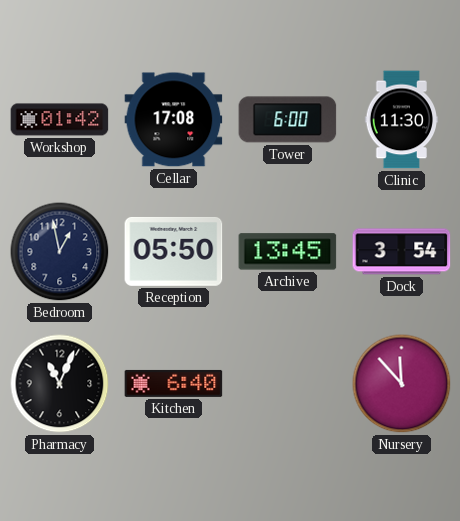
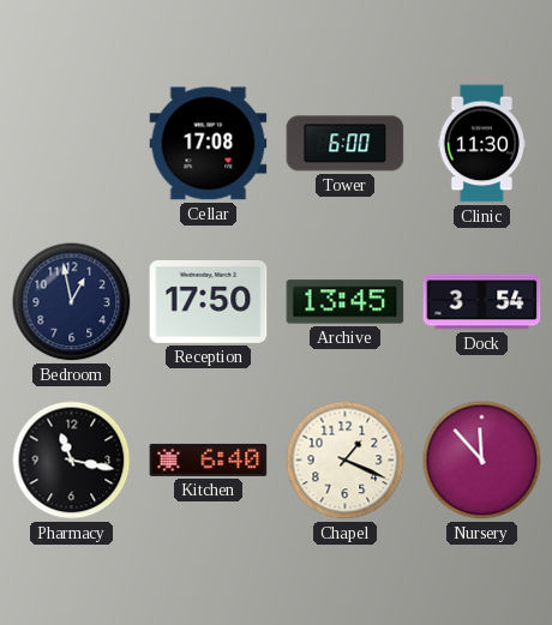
Workshop: 01:42 -> none
Reception: 05:50 -> 17:50
Pharmacy: 11:04 -> 11:17
Chapel: none -> 1:19
